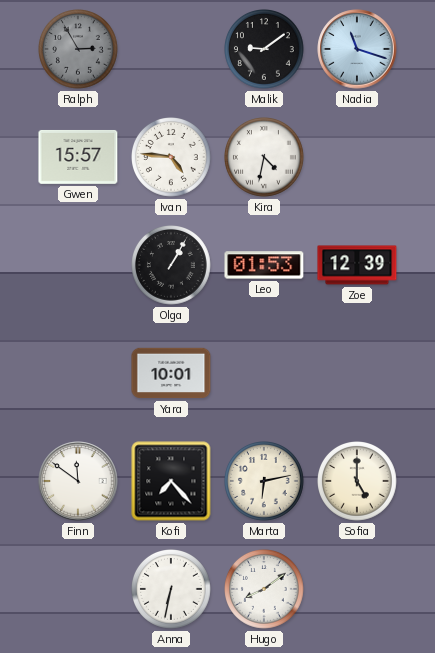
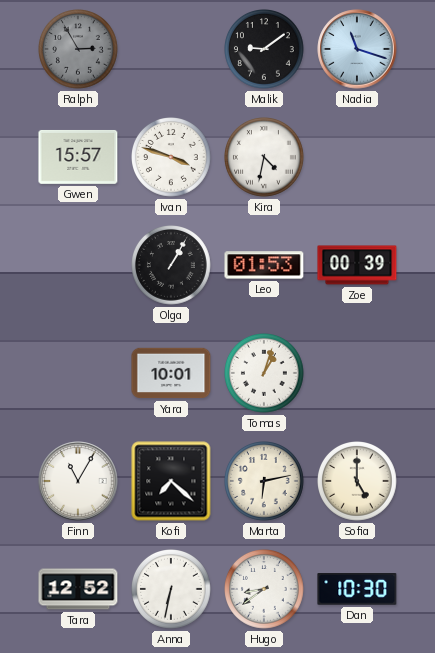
Ivan: 4:46 -> 3:48
Zoe: 12:39 -> 00:39
Tomas: none -> 1:03
Finn: 11:51 -> 11:05
Kofi: 7:23 -> 7:22
Tara: none -> 12:52
Hugo: 8:09 -> 8:39
Dan: none -> 10:30
